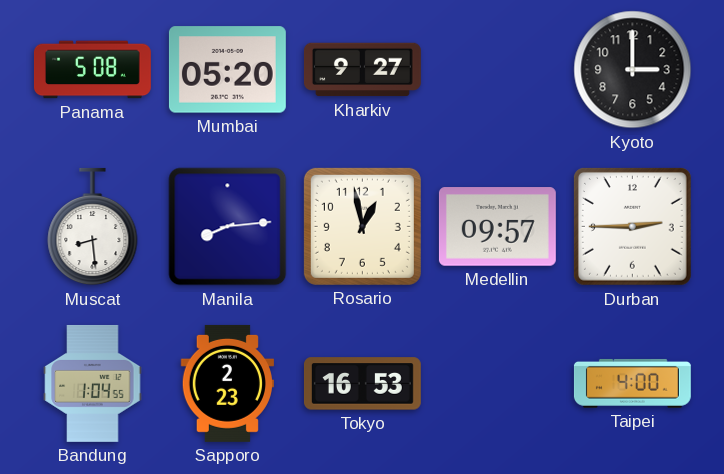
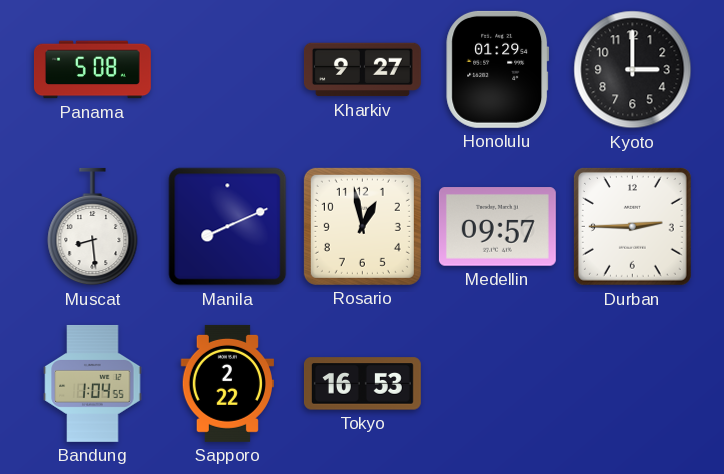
Mumbai: 05:20 -> none
Honolulu: none -> 01:29
Manila: 8:14 -> 8:11
Sapporo: 2:23 -> 2:22
Taipei: 4:00 -> none
